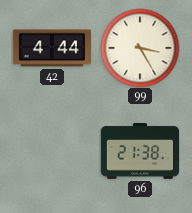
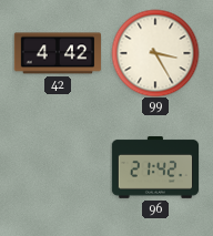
42: 4:44 -> 4:42
96: 21:38 -> 21:42
